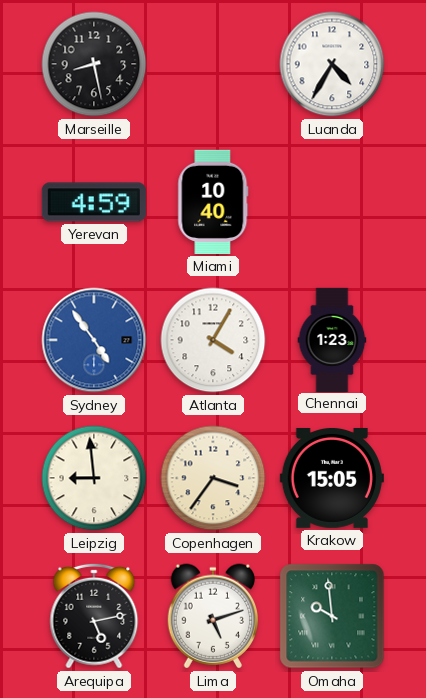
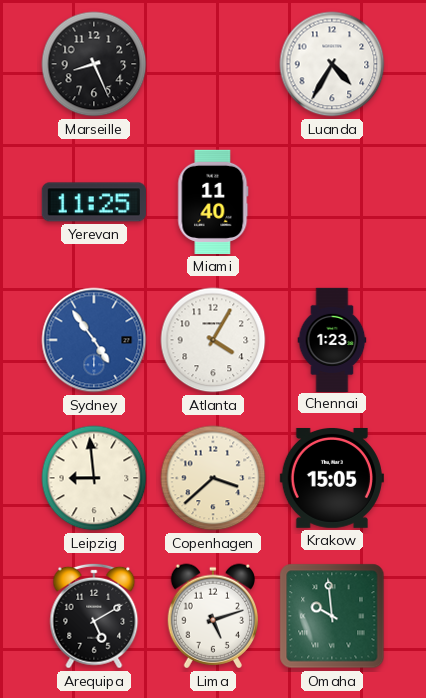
Marseille: 8:28 -> 8:26
Yerevan: 4:59 -> 11:25
Miami: 10:40 -> 11:40
Copenhagen: 3:36 -> 3:38
Arequipa: 5:13 -> 5:10
